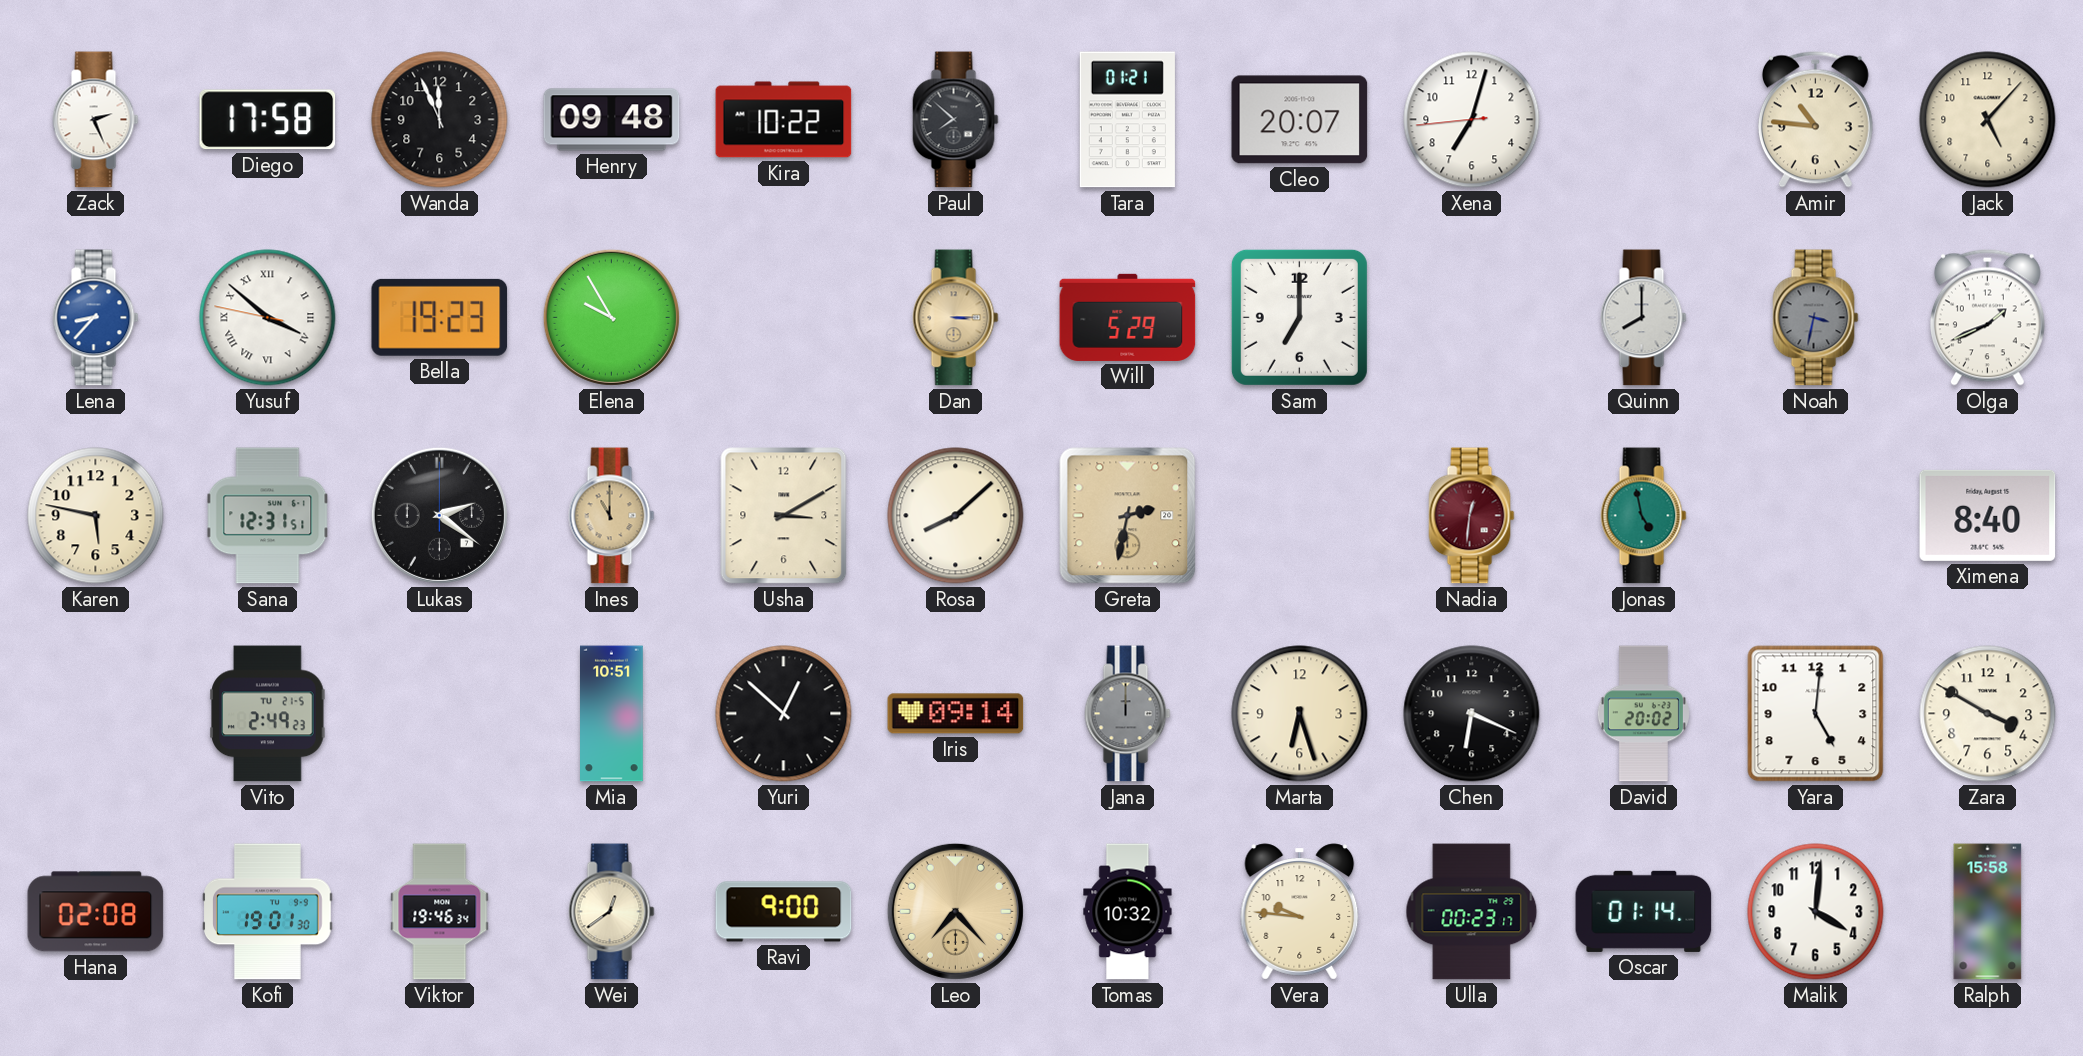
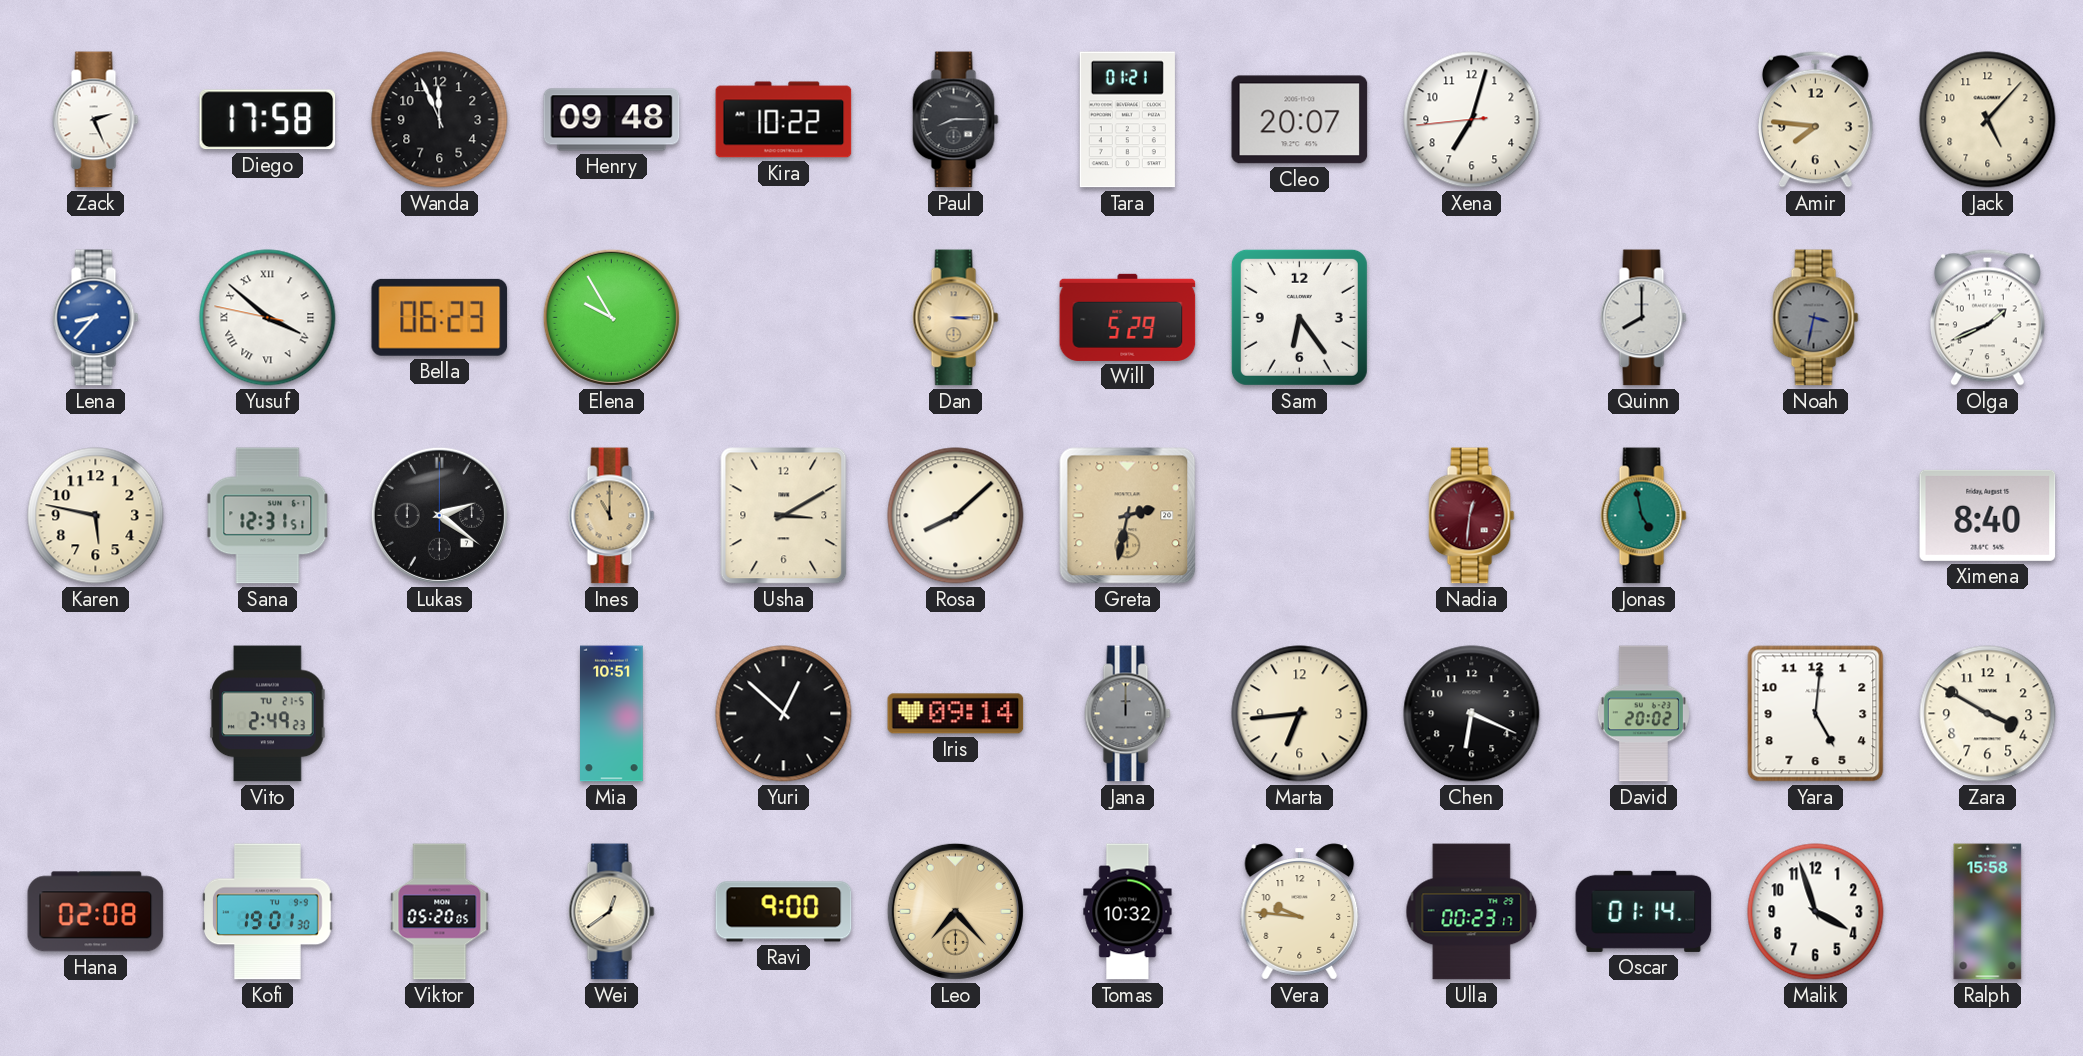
Paul: 7:52 -> 8:15
Amir: 10:46 -> 7:46
Bella: 19:23 -> 06:23
Sam: 7:00 -> 6:24
Marta: 6:27 -> 6:44
Viktor: 19:46 -> 05:20
Malik: 4:01 -> 3:57
